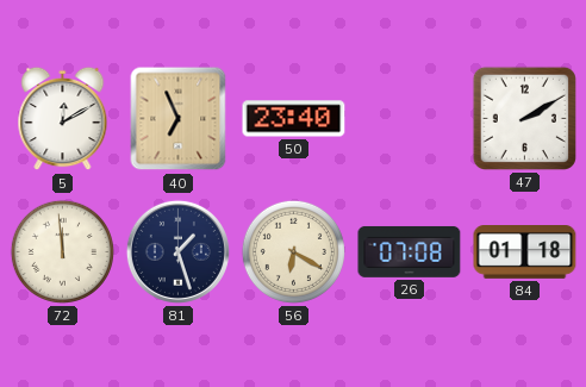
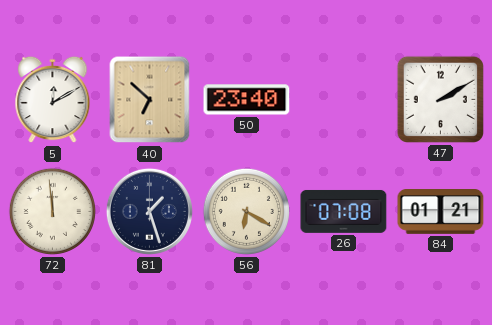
40: 6:56 -> 6:52
84: 01:18 -> 01:21
